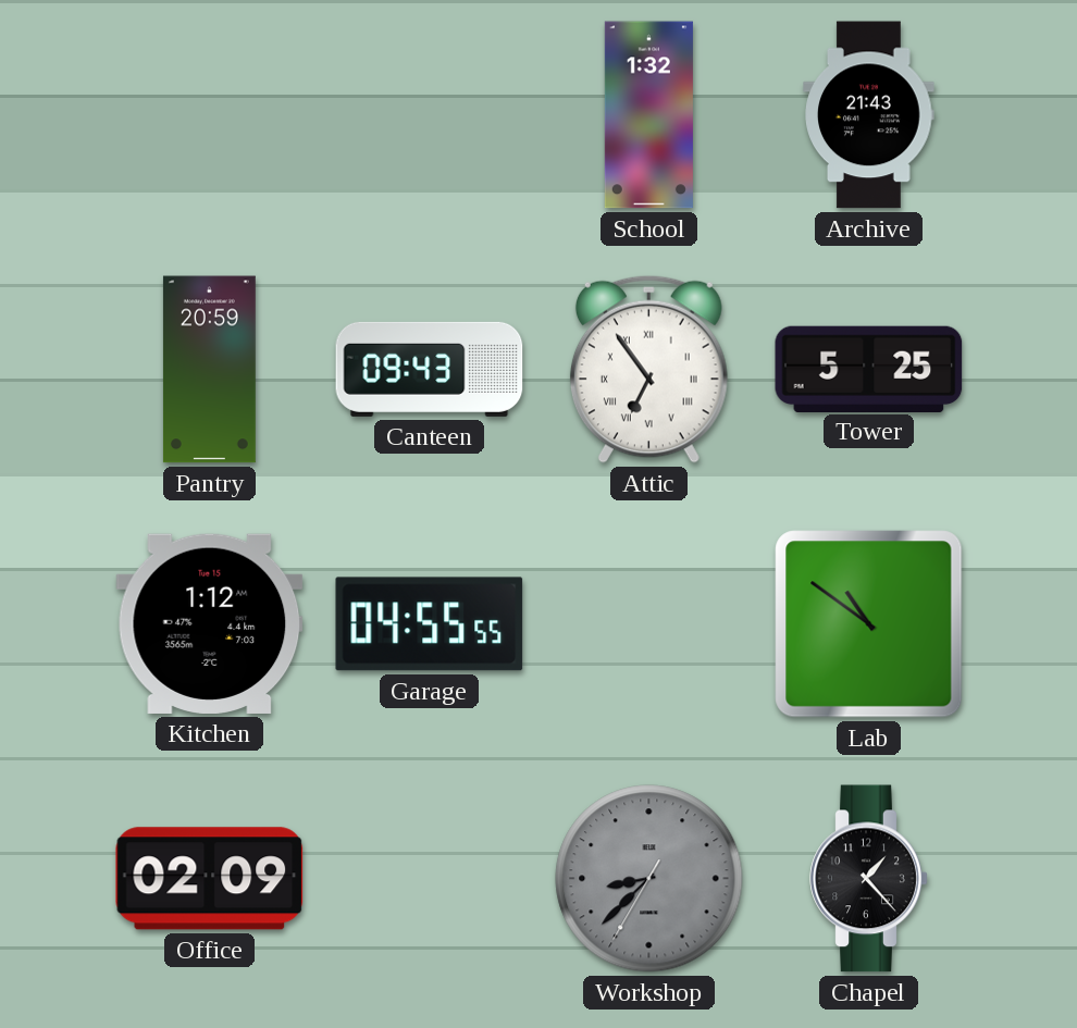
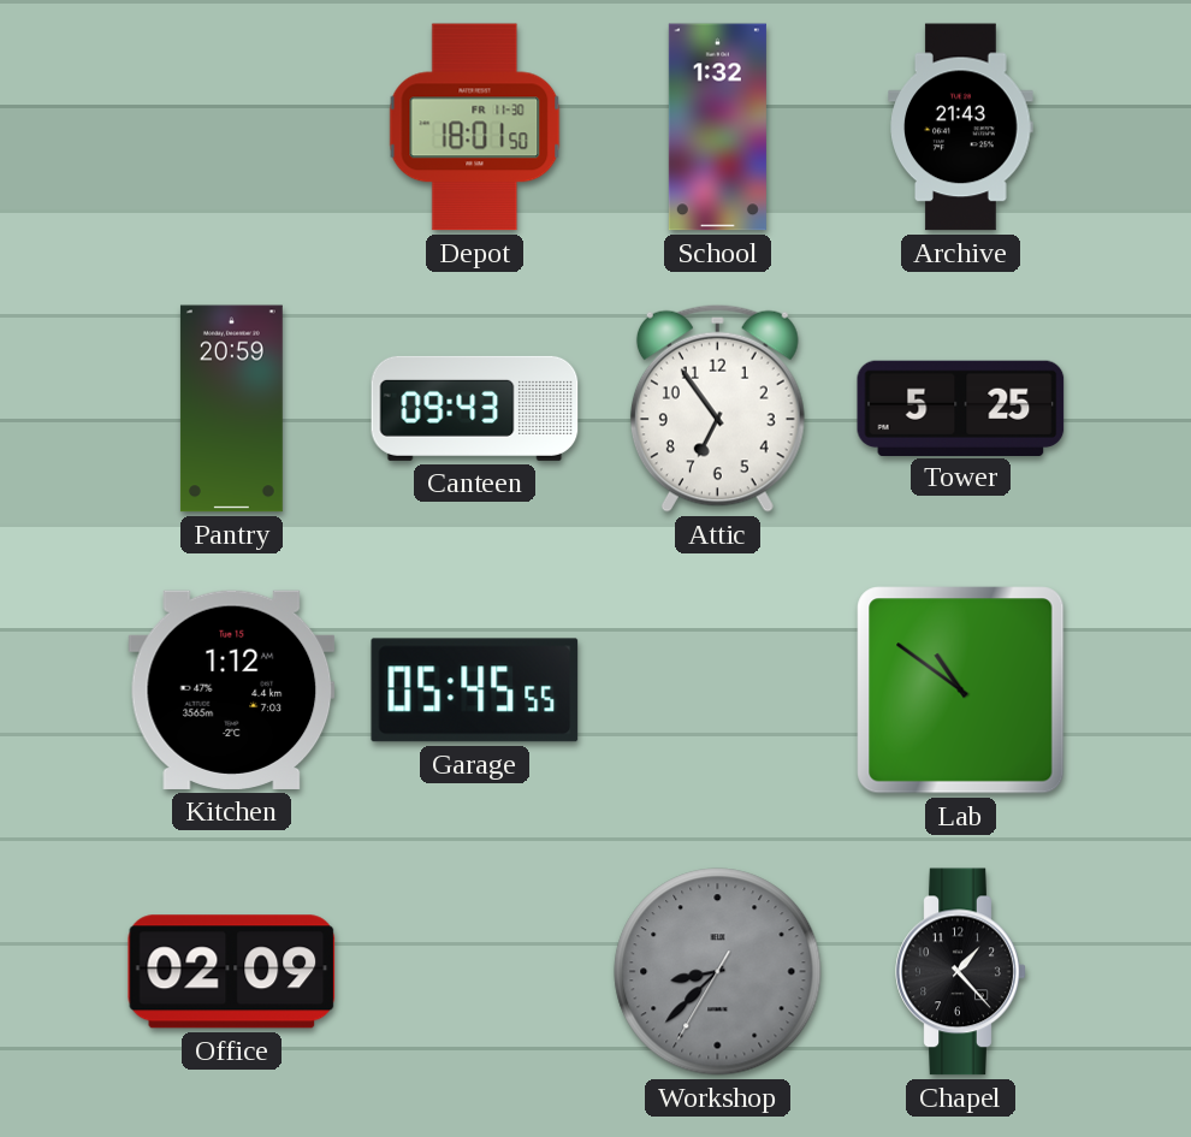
Depot: none -> 18:01
Attic numerals: Roman -> Arabic
Garage: 04:55 -> 05:45
